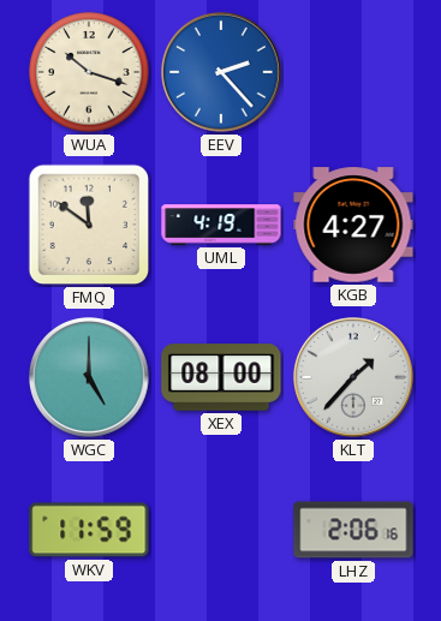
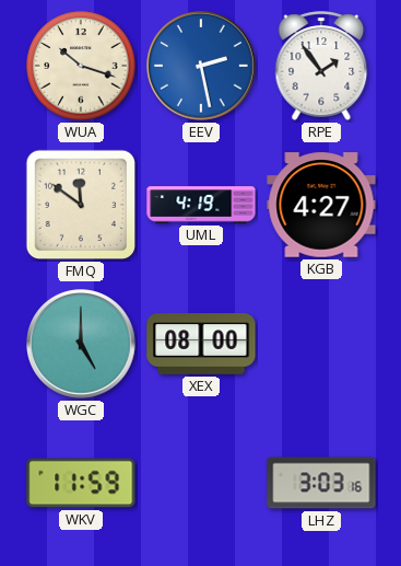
EEV: 2:23 -> 2:28
RPE: none -> 1:54
KLT: 1:37 -> none
LHZ: 2:06 -> 3:03
